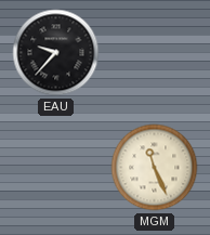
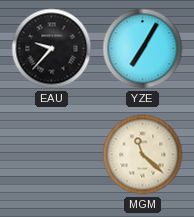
YZE: none -> 7:05
MGM: 11:26 -> 11:22
